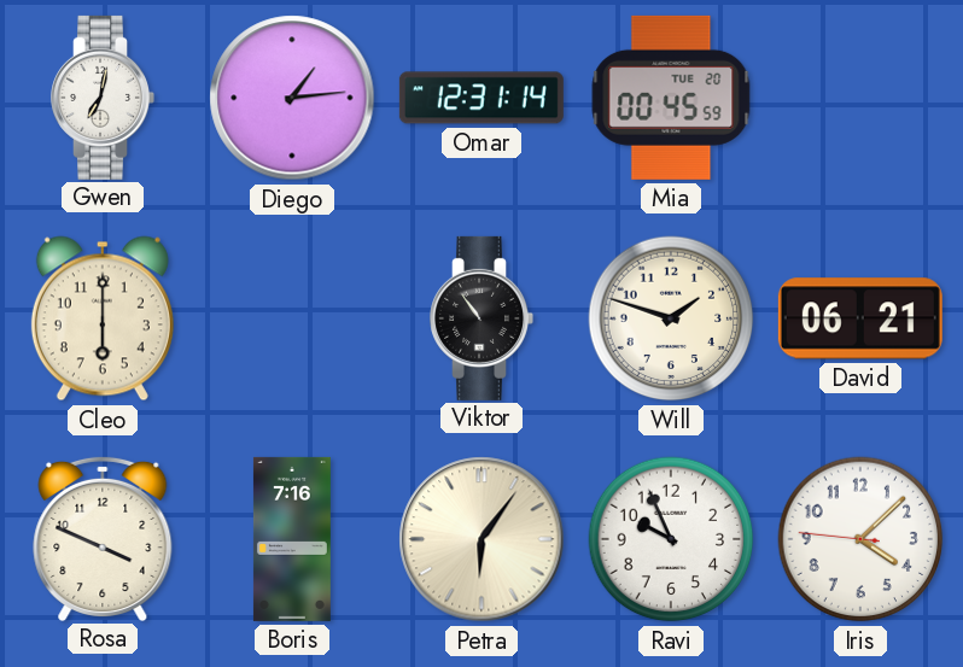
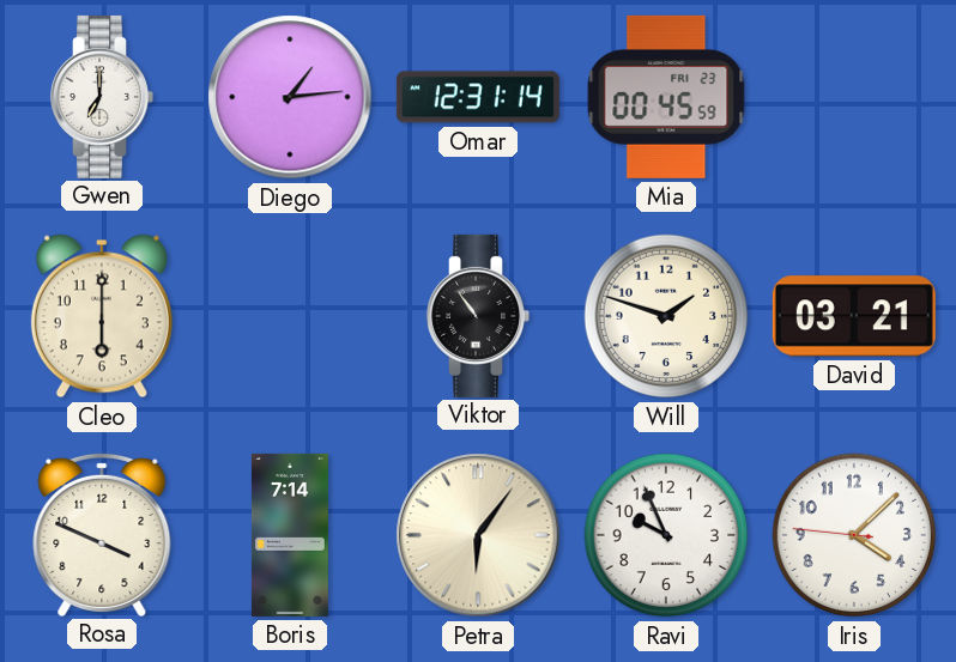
Gwen: 7:02 -> 7:00
Mia date: TUE 20 -> FRI 23
David: 06:21 -> 03:21
Boris: 7:16 -> 7:14
